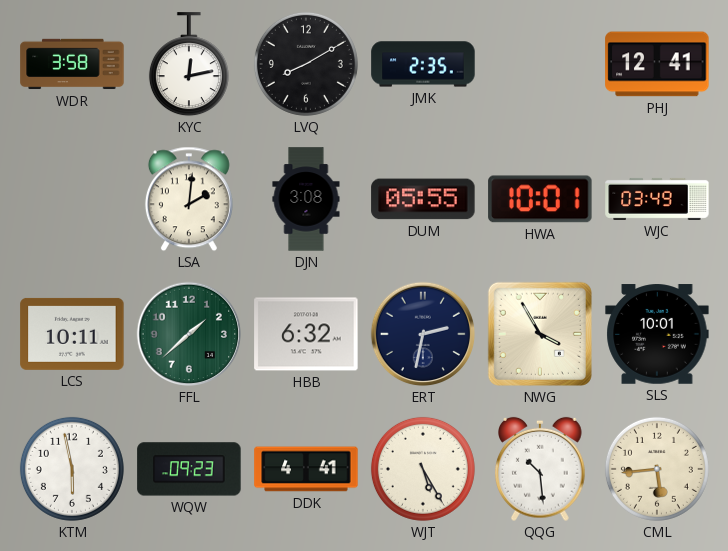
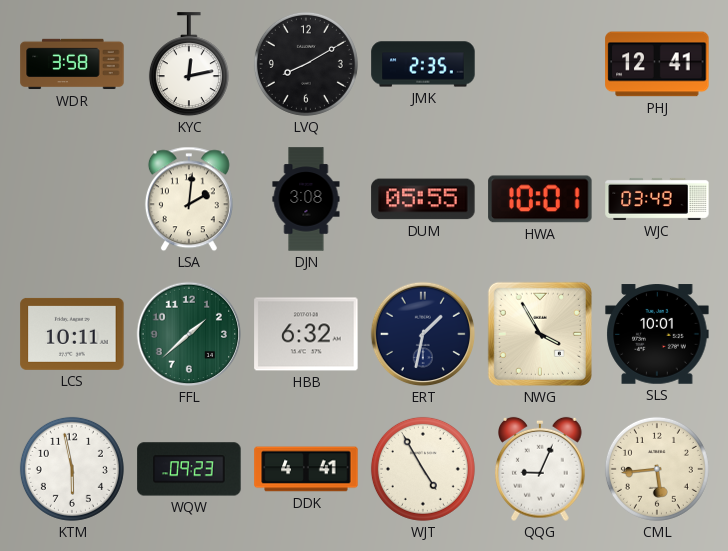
ERT: 2:32 -> 1:32
WJT: 5:25 -> 4:55
QQG: 10:29 -> 9:04
